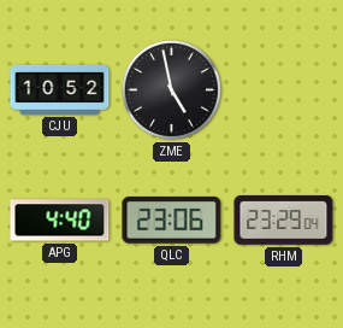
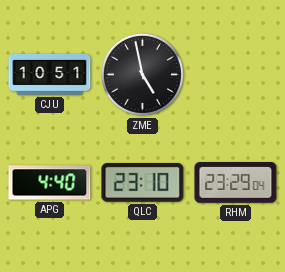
CJU: 10:52 -> 10:51
QLC: 23:06 -> 23:10
